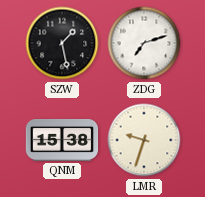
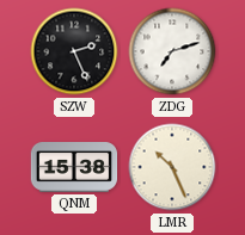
SZW: 1:28 -> 2:26
LMR: 9:33 -> 10:26
